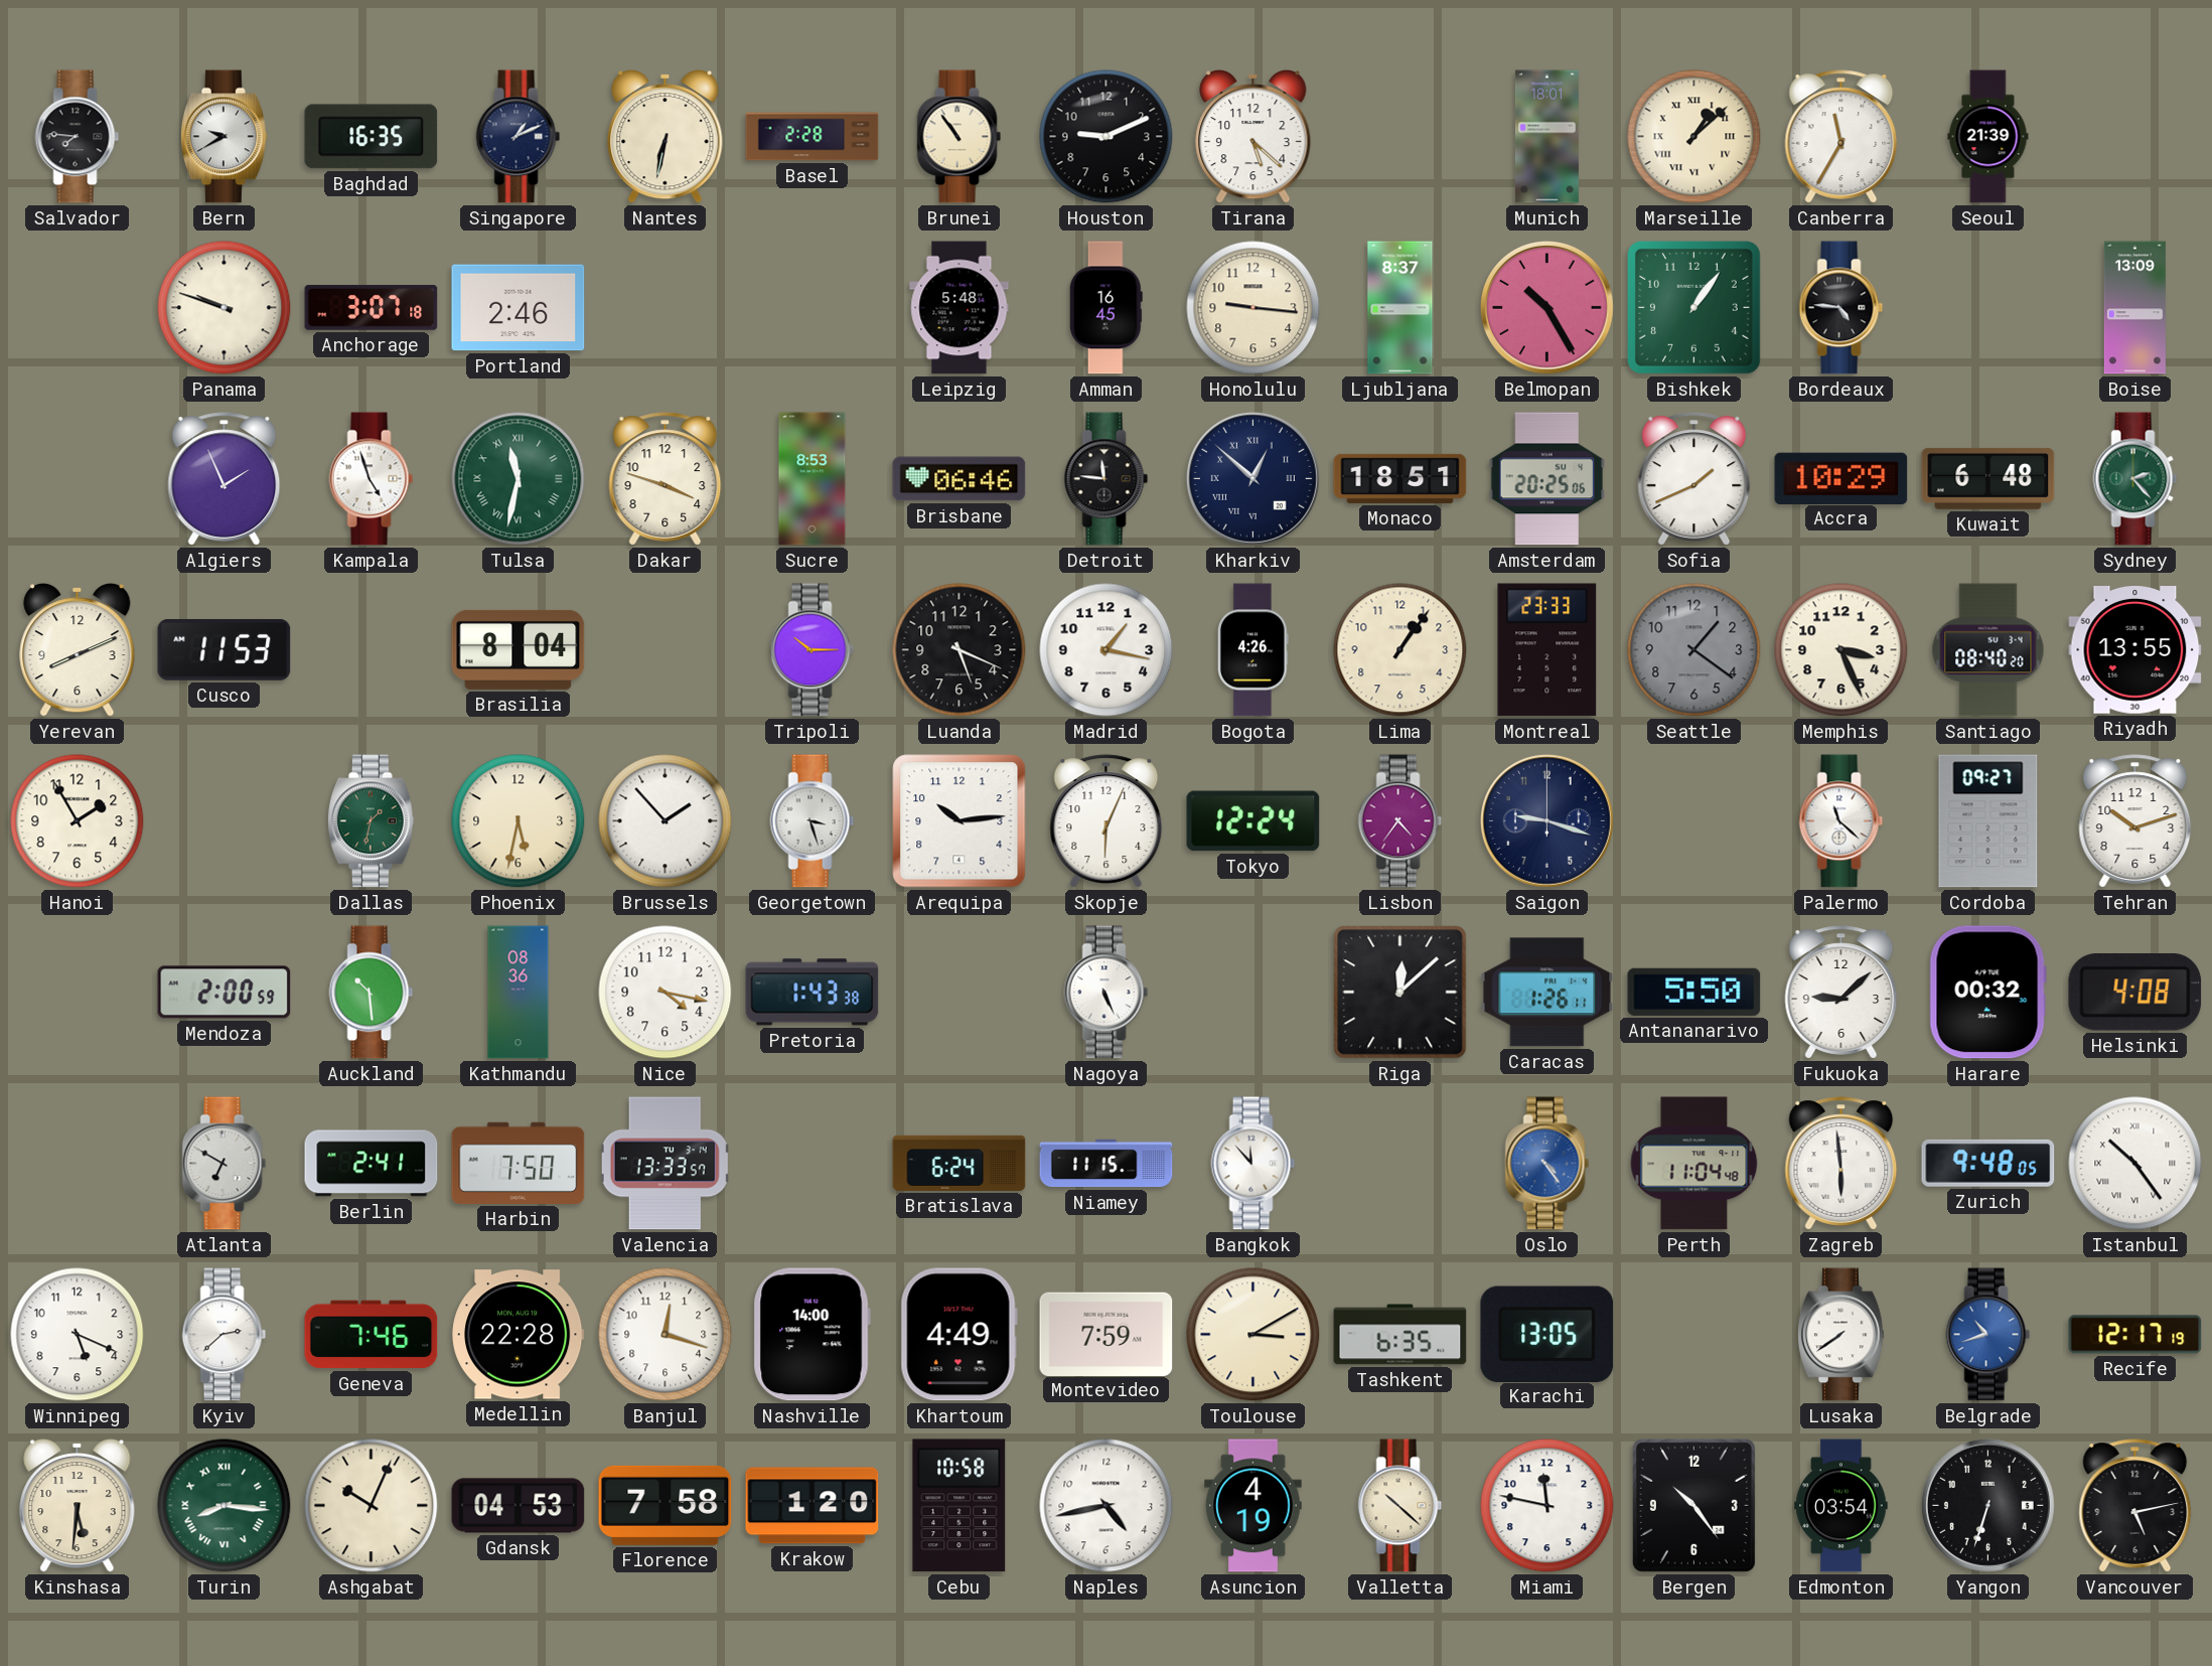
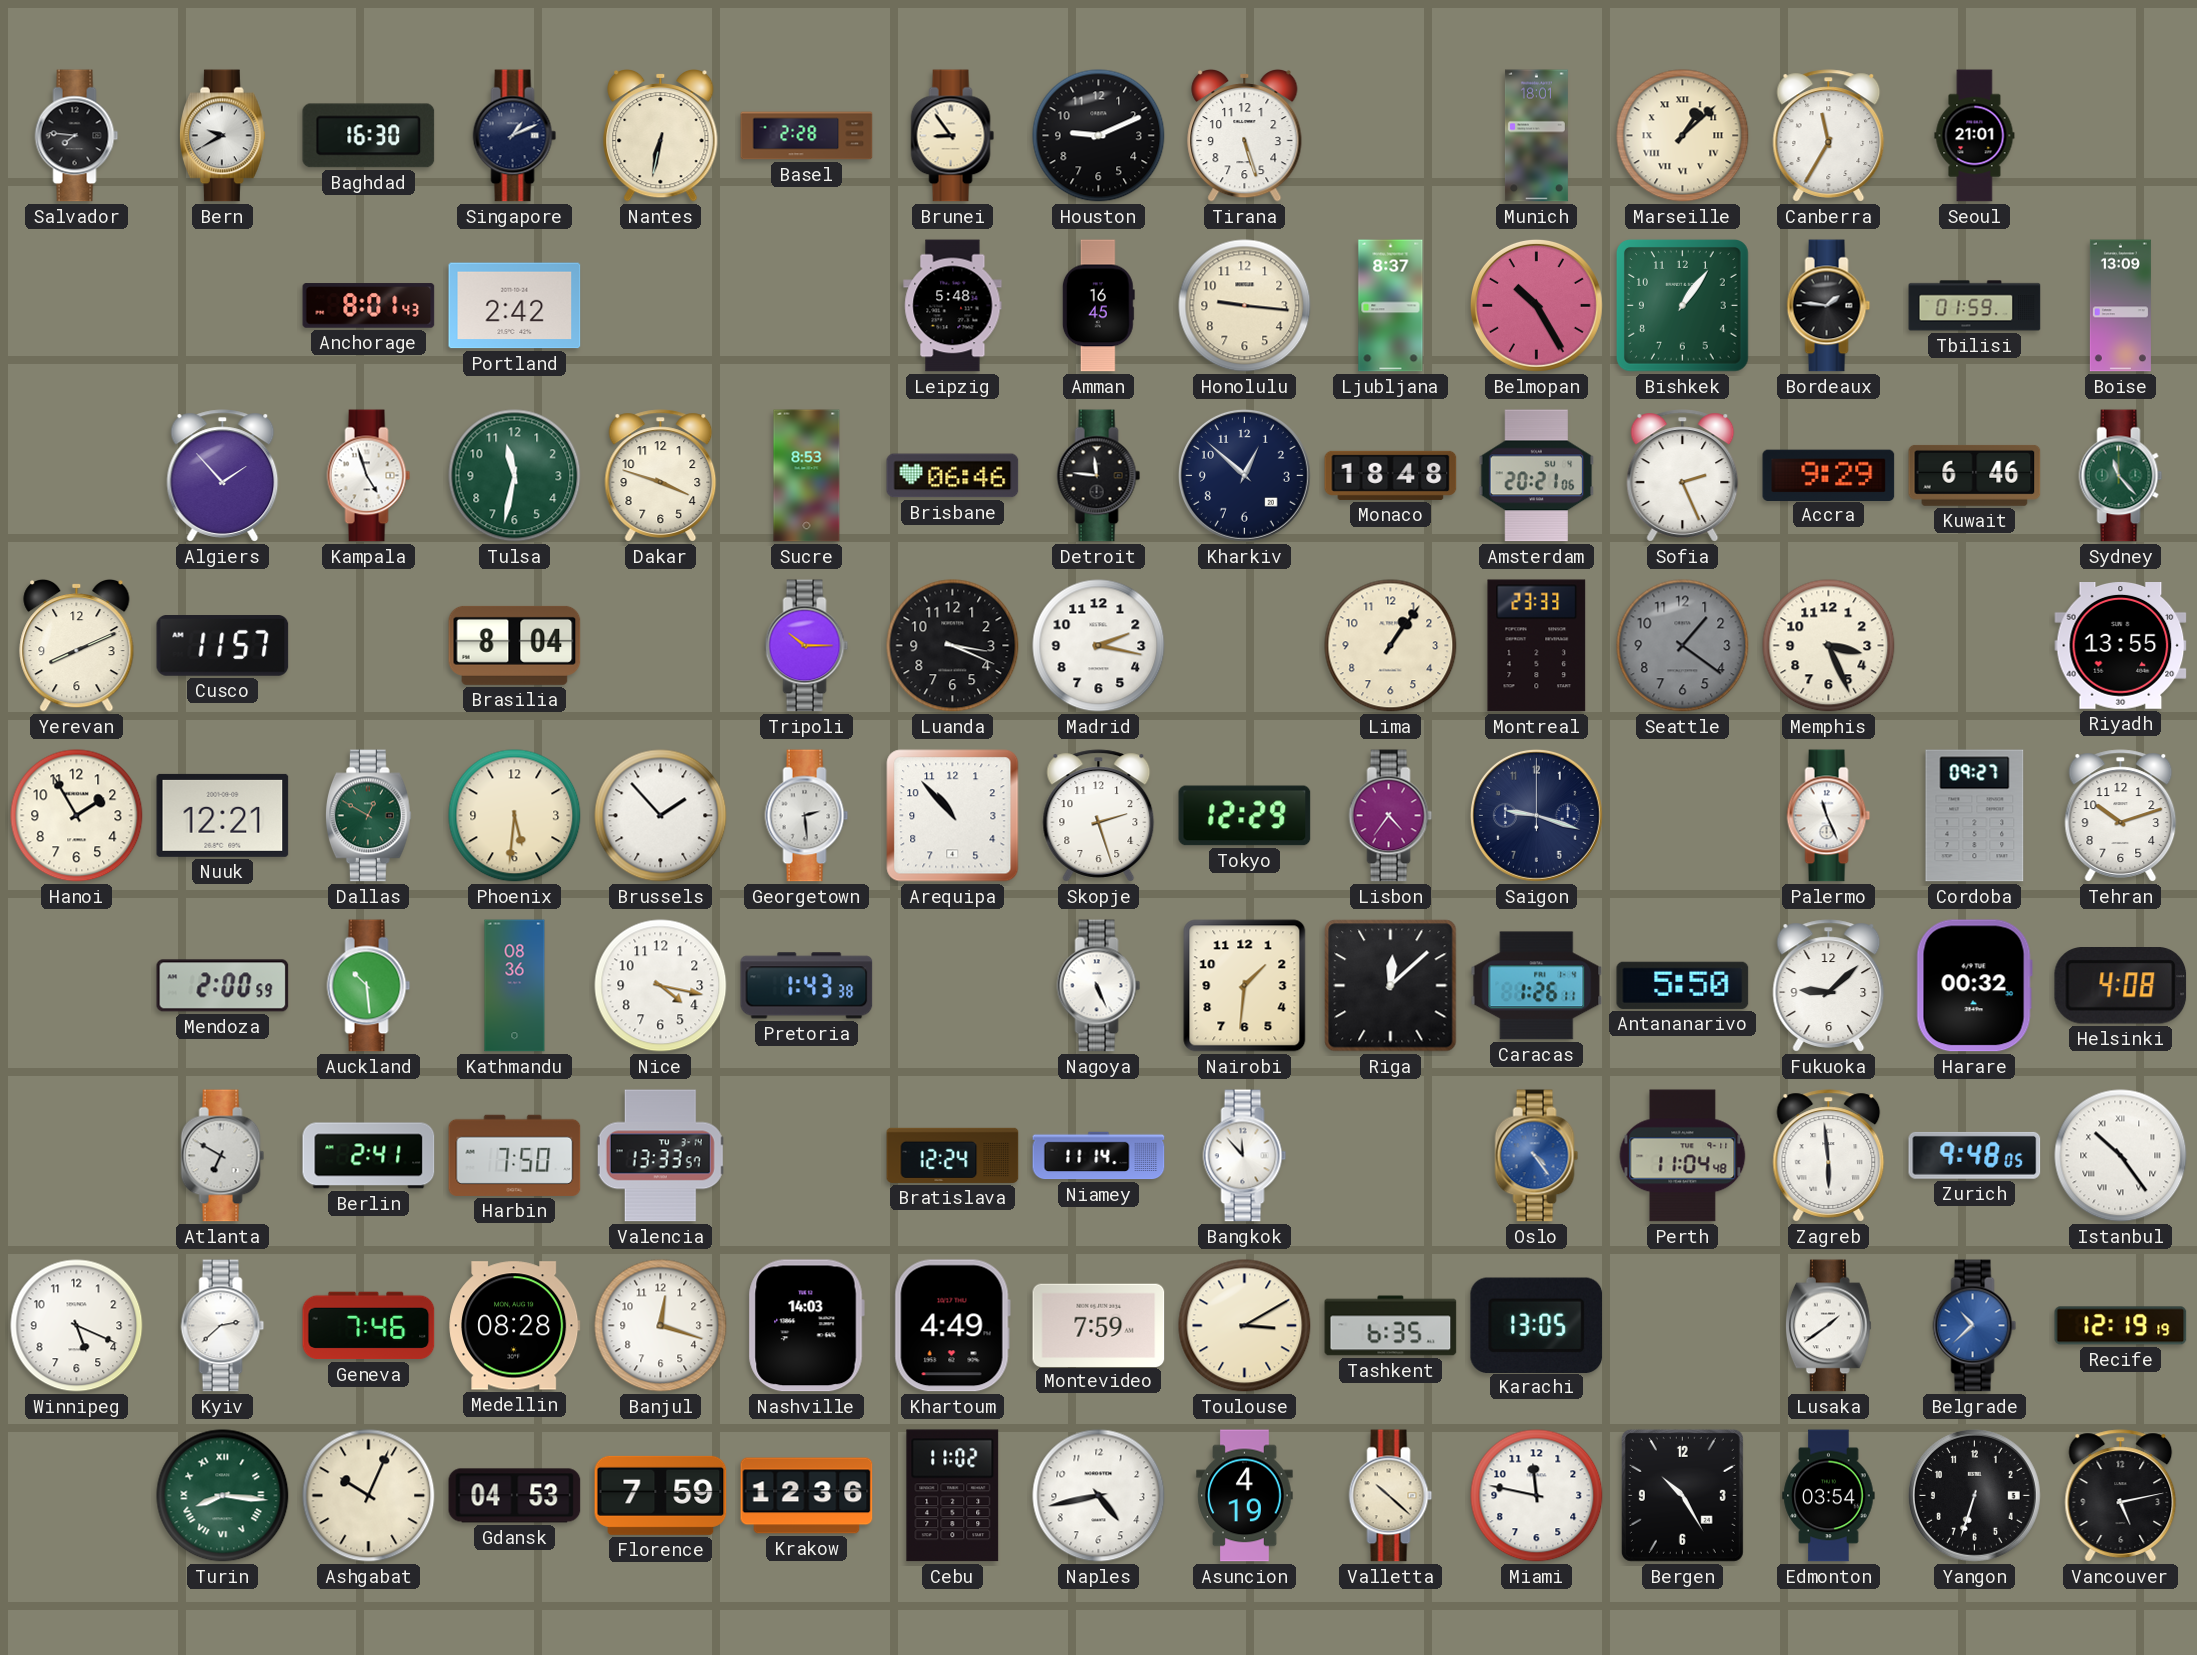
Baghdad: 16:35 -> 16:30
Brunei: 10:54 -> 8:54
Tirana: 5:22 -> 5:27
Seoul: 21:39 -> 21:01
Panama: 9:48 -> none
Anchorage: 3:07 -> 8:01
Portland: 2:46 -> 2:42
Bordeaux: 4:46 -> 1:46
Tbilisi: none -> 01:59
Algiers: 1:56 -> 1:53
Tulsa numerals: Roman -> Arabic
Kharkiv numerals: Roman -> Arabic
Monaco: 18:51 -> 18:48
Amsterdam: 20:25 -> 20:21
Sofia: 1:41 -> 2:26
Accra: 10:29 -> 9:29
Kuwait: 6:48 -> 6:46
Sydney: 2:23 -> 11:23
Cusco: 11:53 -> 11:57
Luanda: 5:19 -> 3:19
Madrid: 1:17 -> 2:17
Bogota: 4:26 -> none
Santiago: 08:40 -> none
Nuuk: none -> 12:21
Dallas: 1:32 -> 12:50
Phoenix: 5:32 -> 5:31
Georgetown: 3:27 -> 2:29
Arequipa: 10:14 -> 10:53
Skopje: 6:04 -> 2:27
Tokyo: 12:24 -> 12:29
Palermo: 11:22 -> 11:26
Nairobi: none -> 1:31
Bratislava: 6:24 -> 12:24
Niamey: 11:15 -> 11:14
Medellin: 22:28 -> 08:28
Nashville: 14:00 -> 14:03
Lusaka: 7:39 -> 1:39
Belgrade: 10:42 -> 10:38
Recife: 12:17 -> 12:19
Kinshasa: 5:31 -> none
Florence: 7:58 -> 7:59
Krakow: 1:20 -> 12:36
Cebu: 10:58 -> 11:02
Bergen: 10:24 -> 10:25
